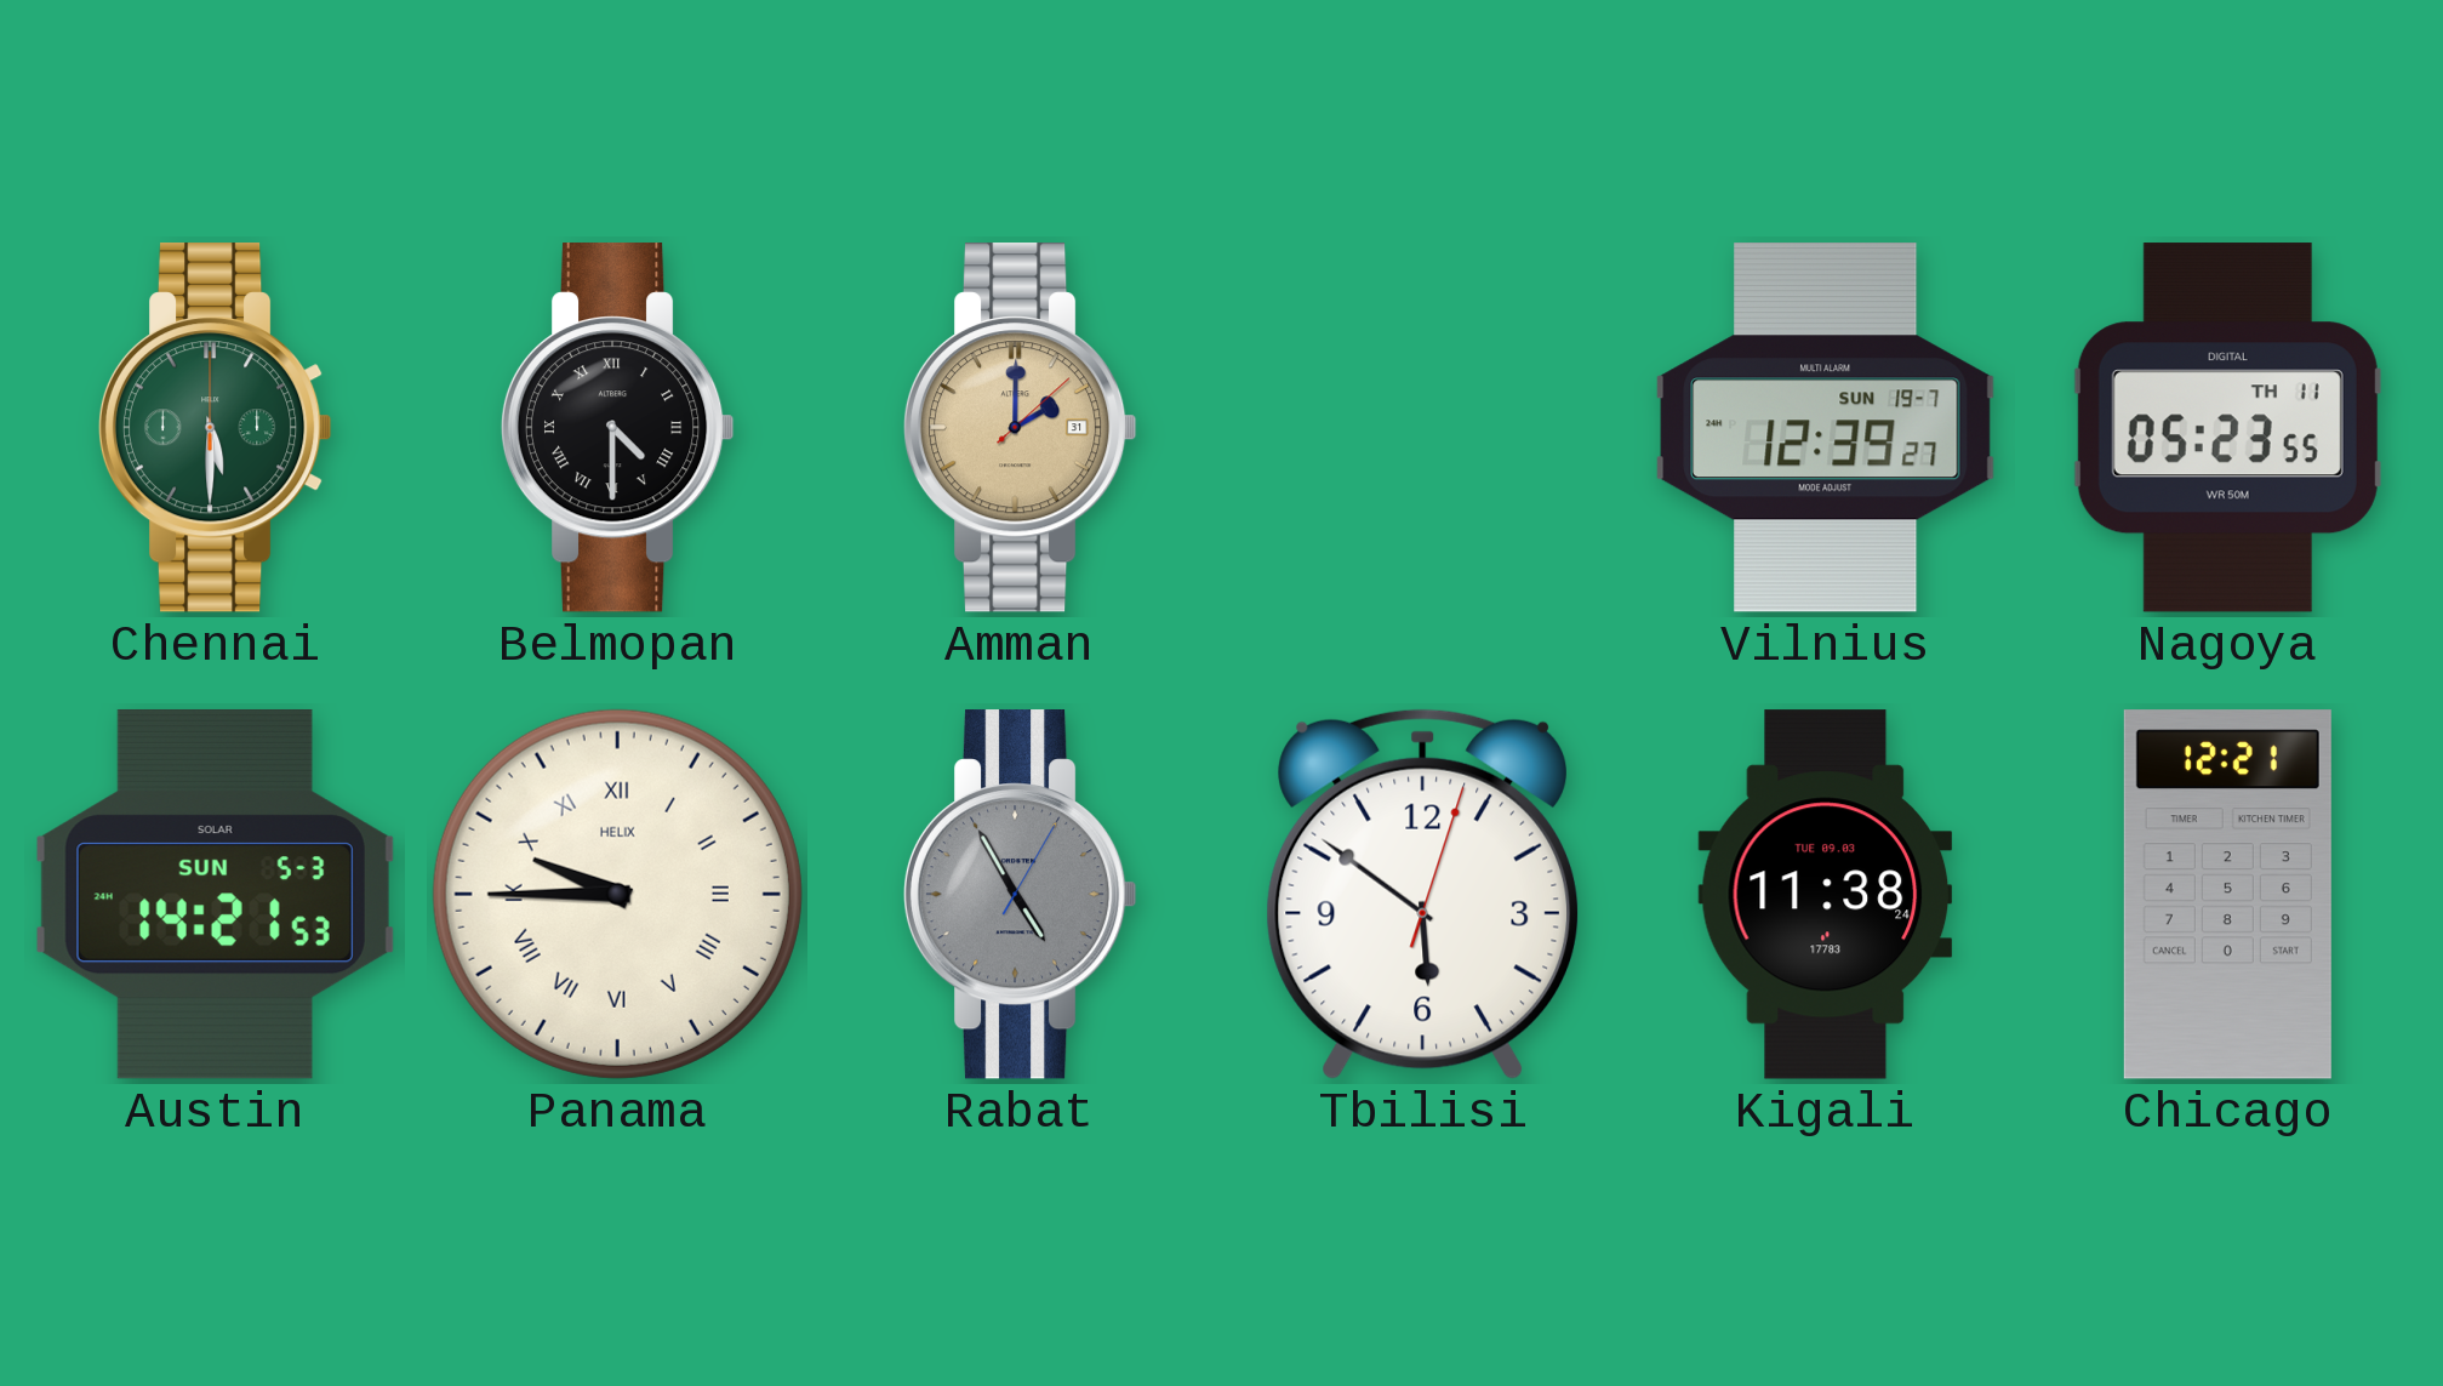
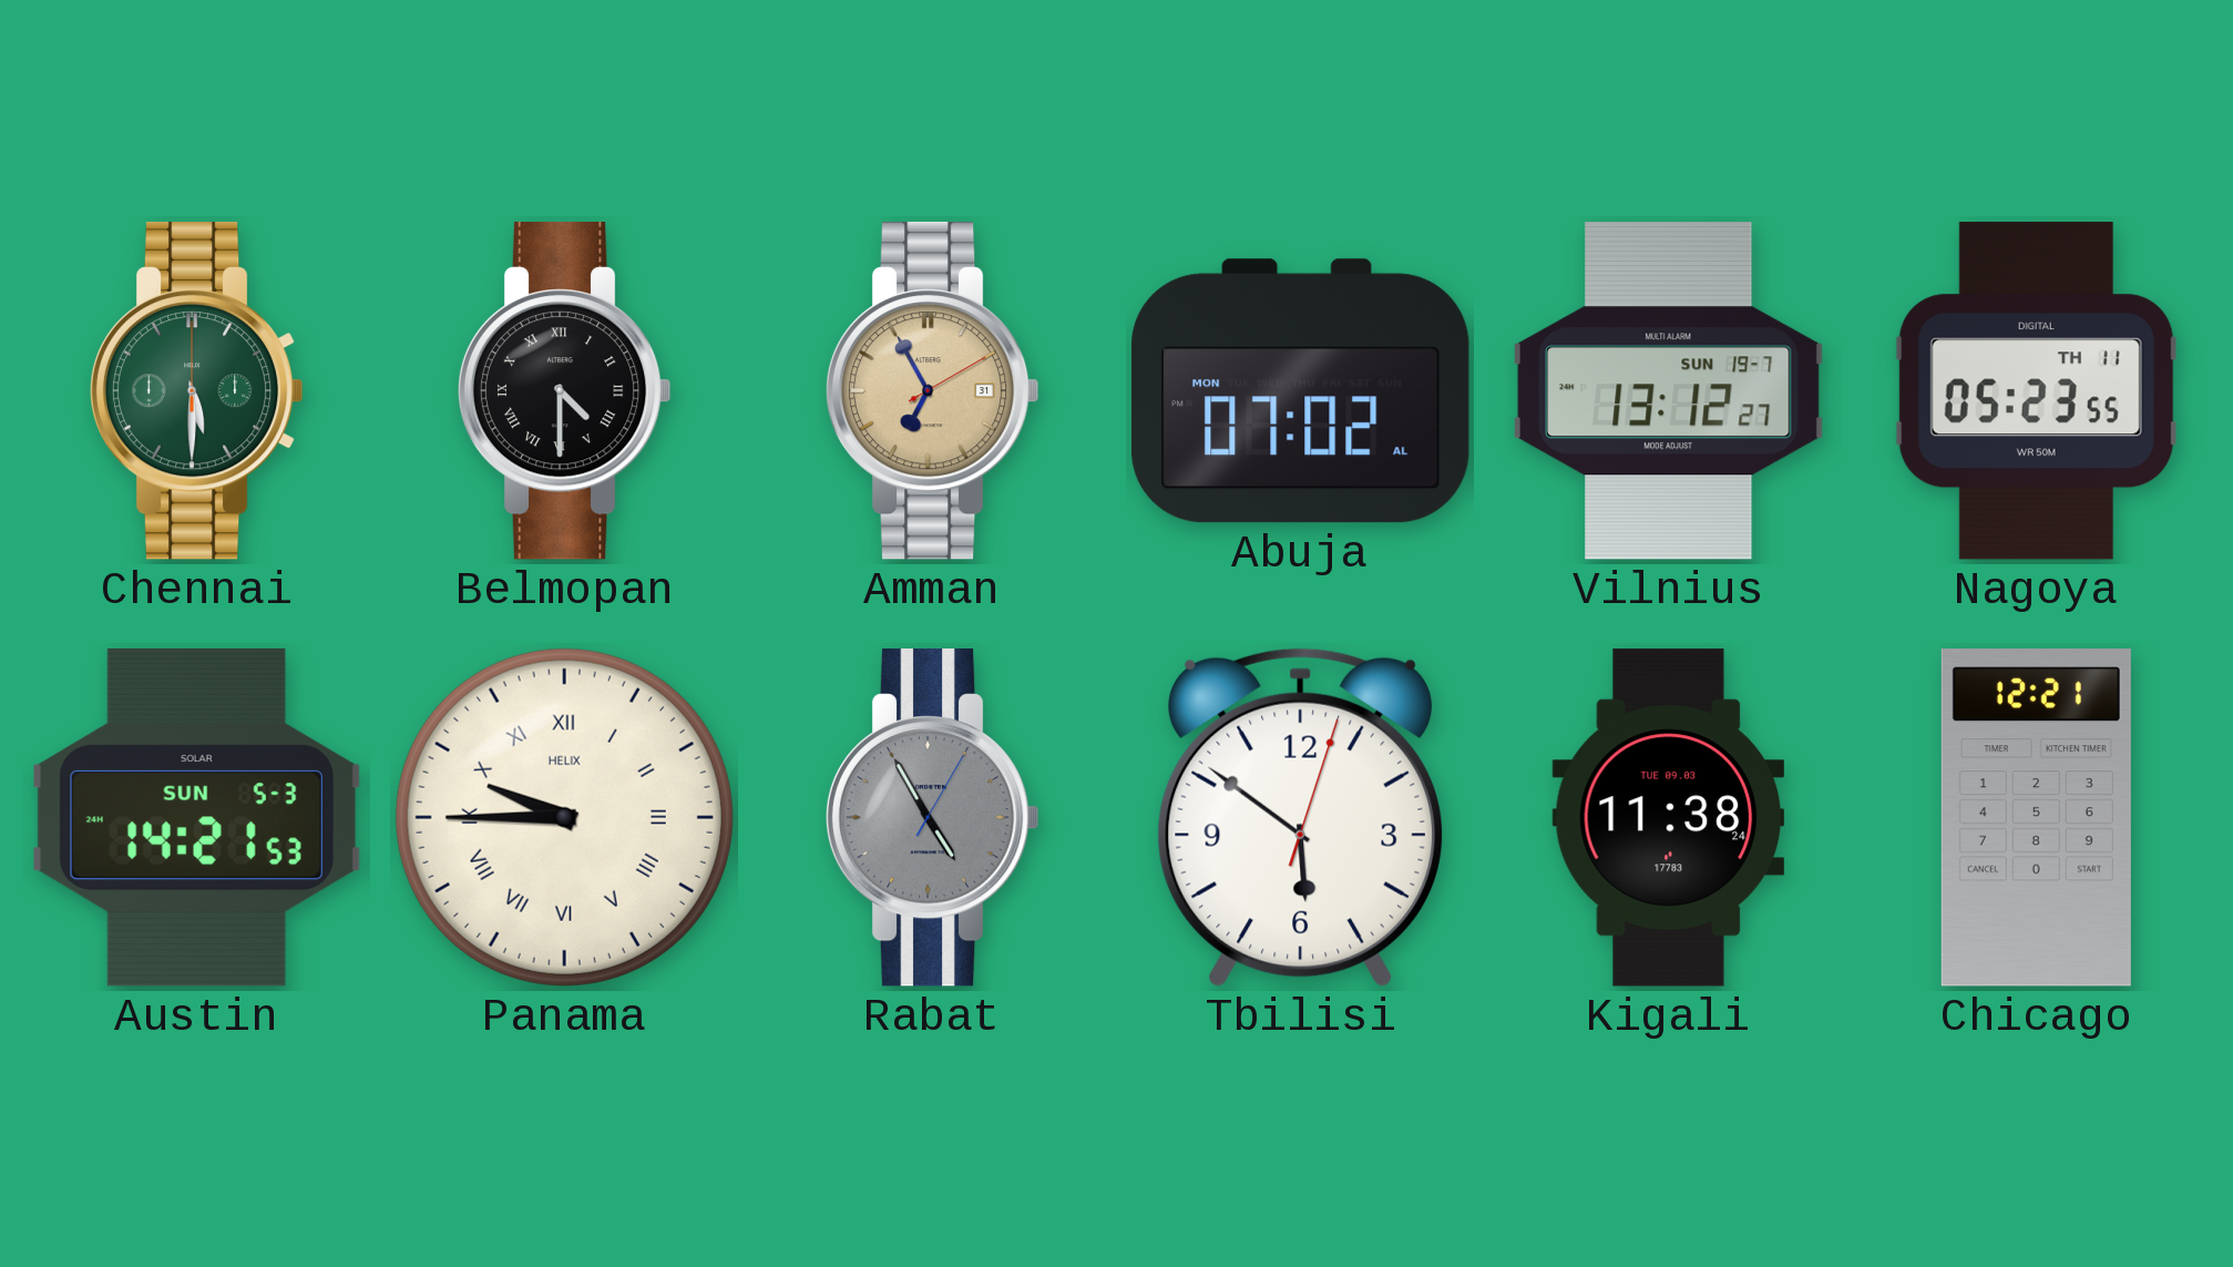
Amman: 2:00 -> 6:55
Abuja: none -> 07:02
Vilnius: 12:39 -> 13:12
